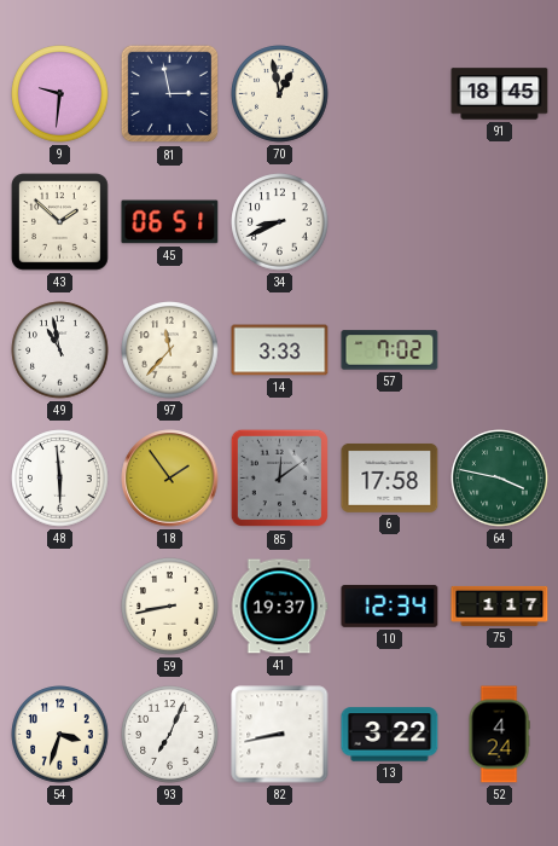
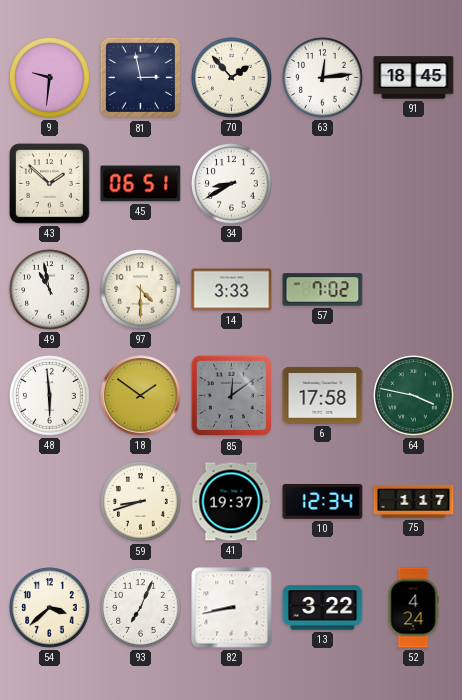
70: 12:58 -> 1:53
63: none -> 12:14
34: 8:41 -> 8:40
97: 11:37 -> 4:30
18: 1:54 -> 1:51
59: 8:43 -> 8:42
54: 3:33 -> 3:38
